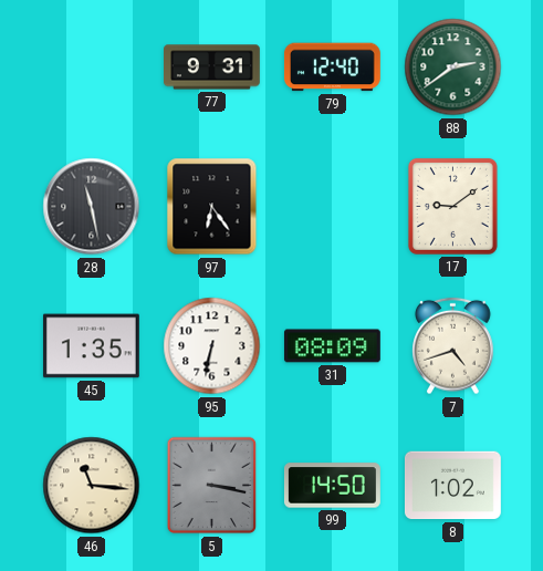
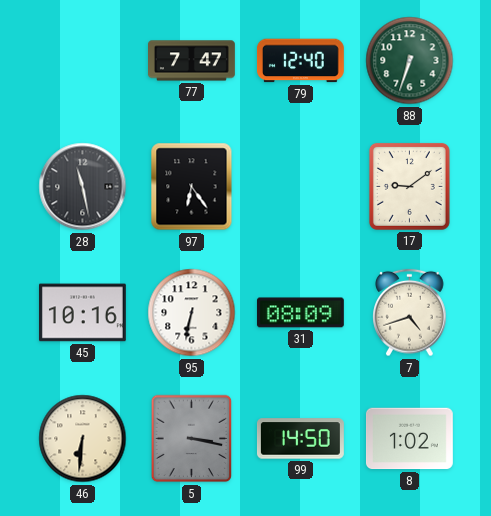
77: 9:31 -> 7:47
88: 2:39 -> 6:33
45: 1:35 -> 10:16
46: 11:16 -> 6:31
